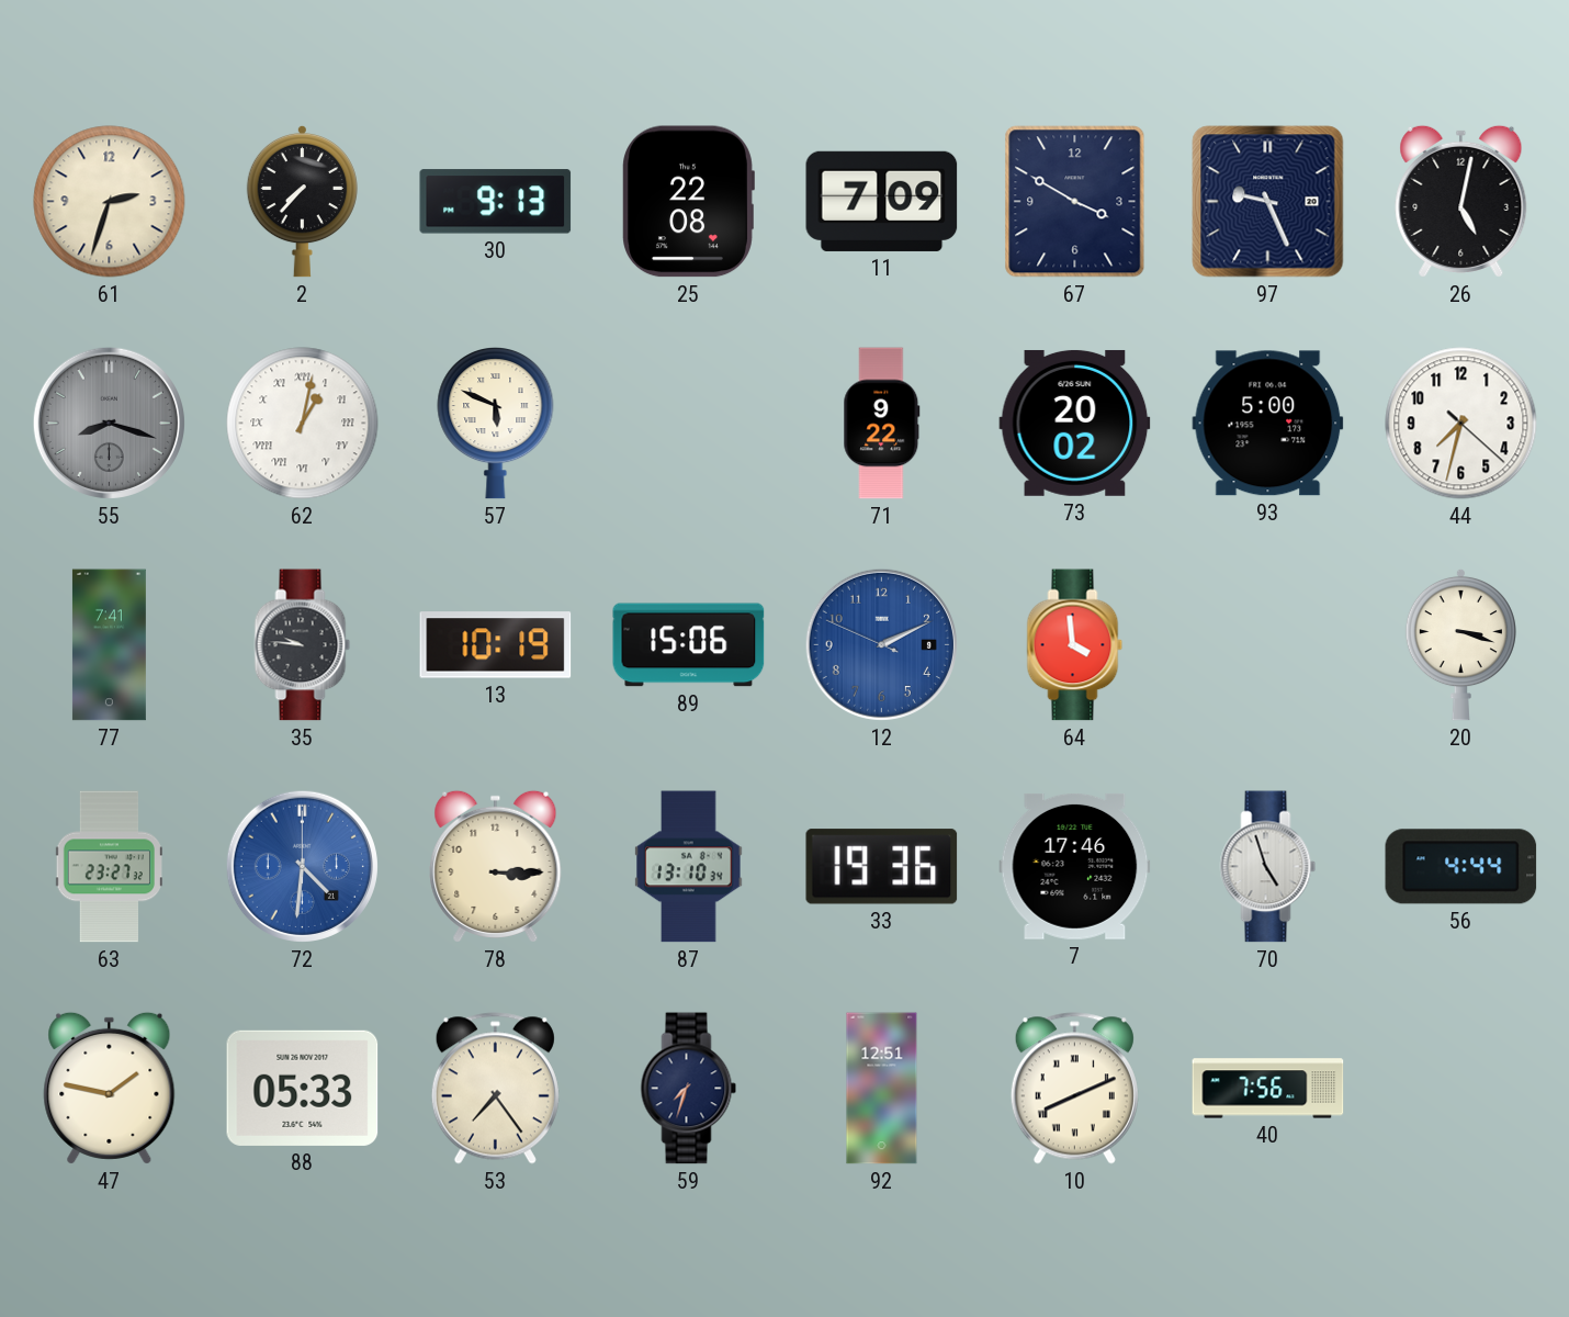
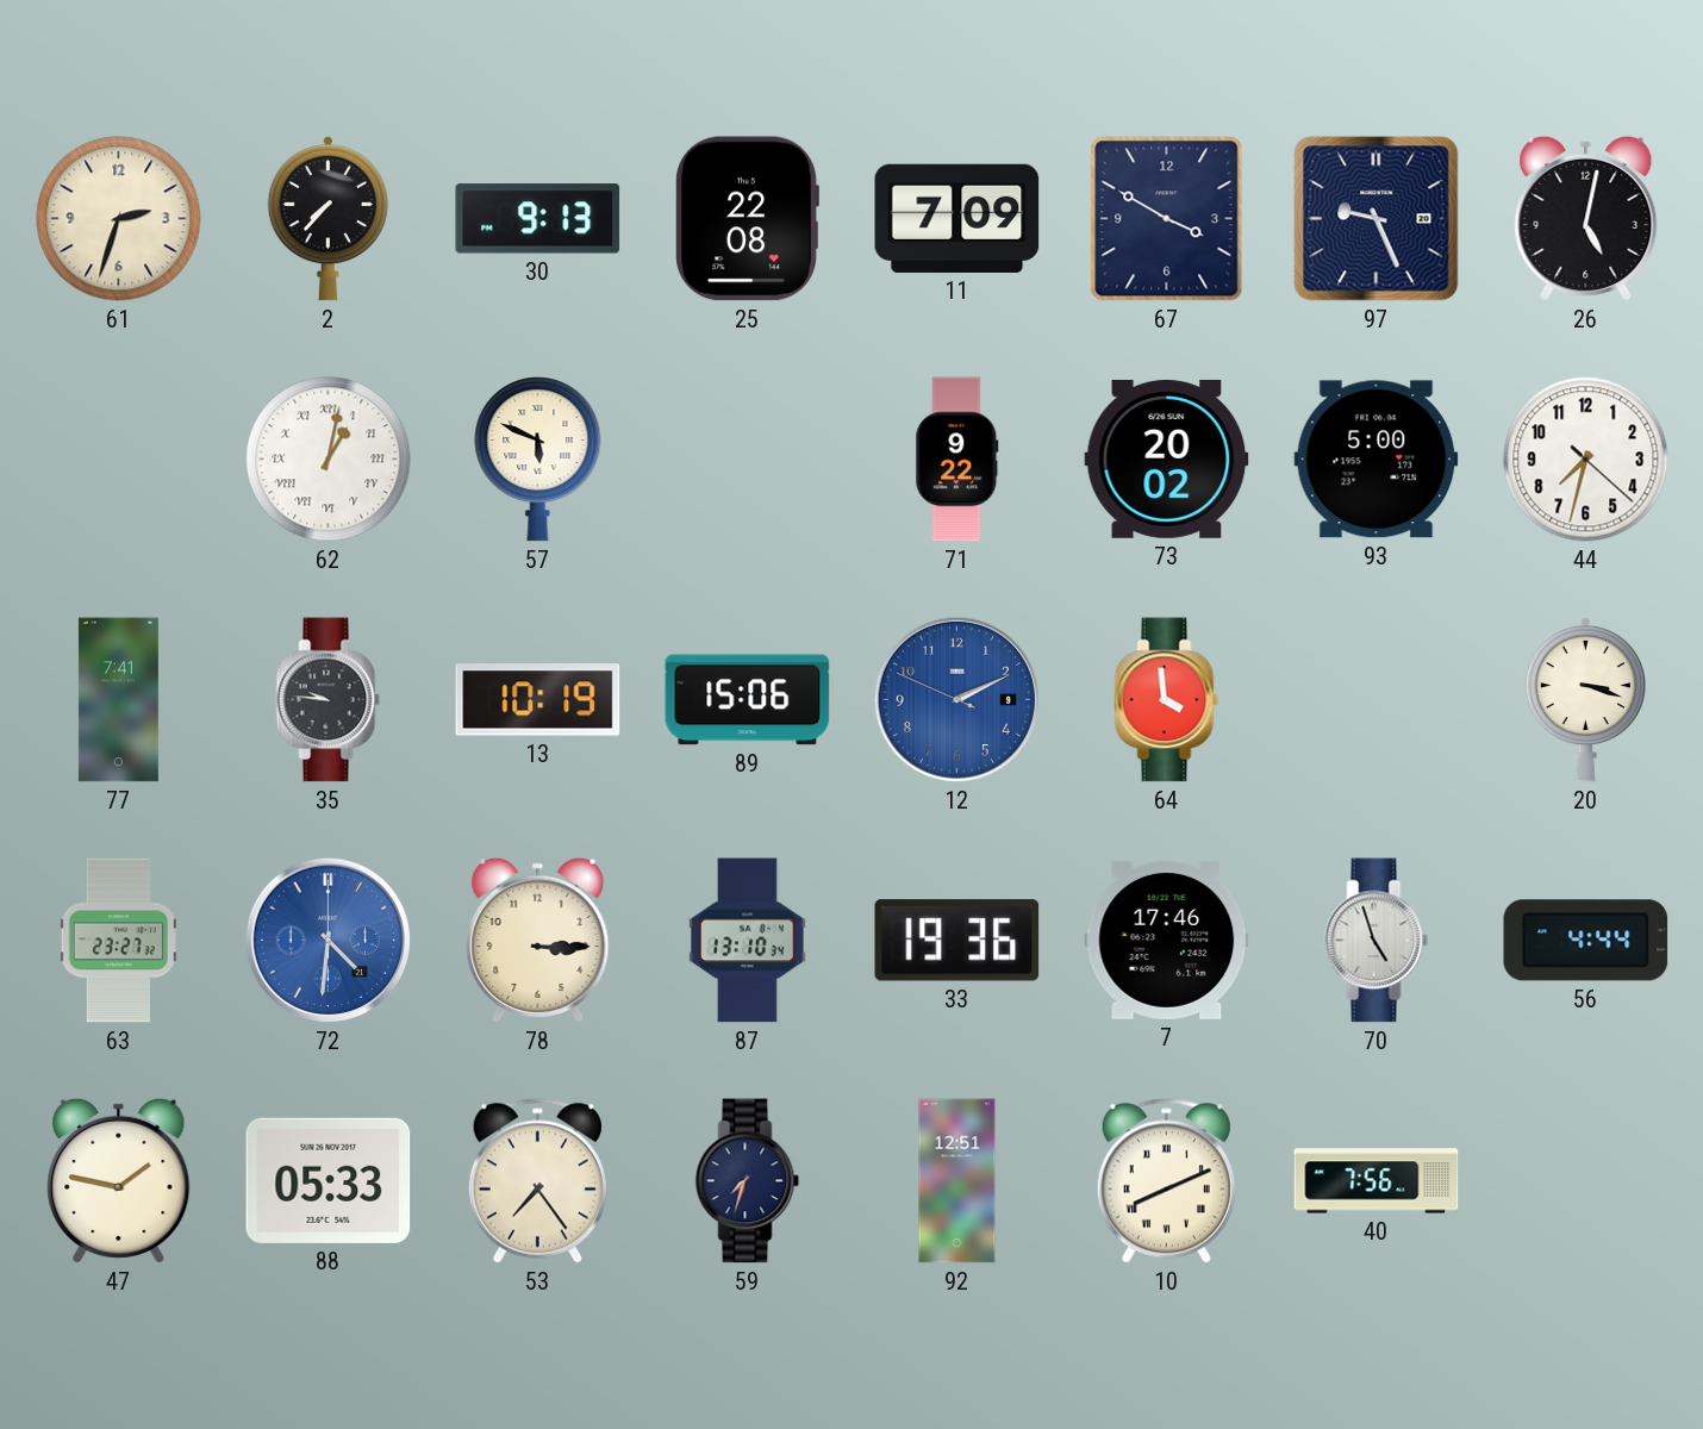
55: 8:18 -> none
